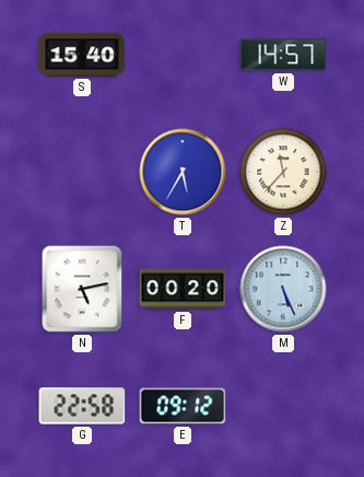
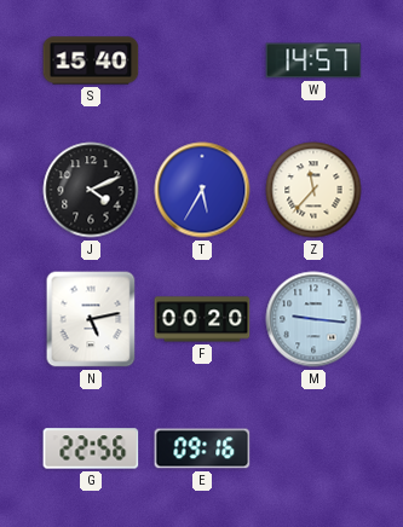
J: none -> 4:11
M: 5:26 -> 9:16
G: 22:58 -> 22:56
E: 09:12 -> 09:16
